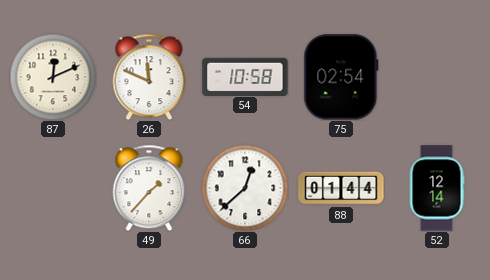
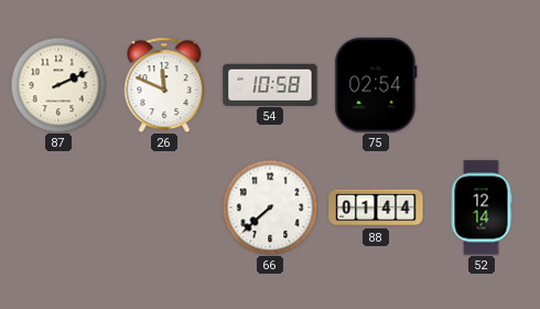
87: 12:11 -> 2:11
49: 1:37 -> none
66: 12:38 -> 7:38
